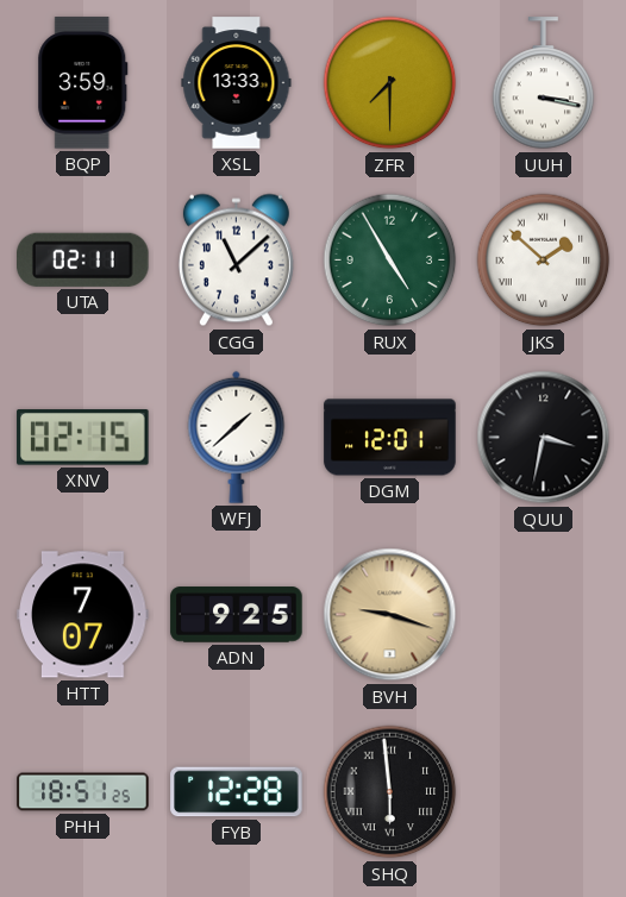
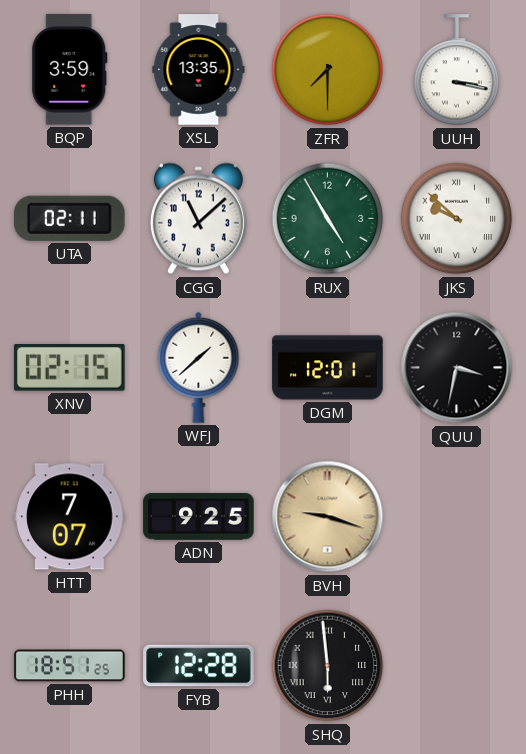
XSL: 13:33 -> 13:35
JKS: 1:52 -> 9:52
